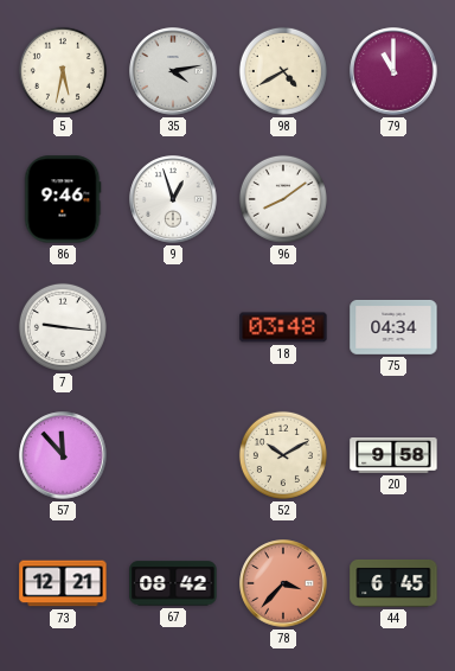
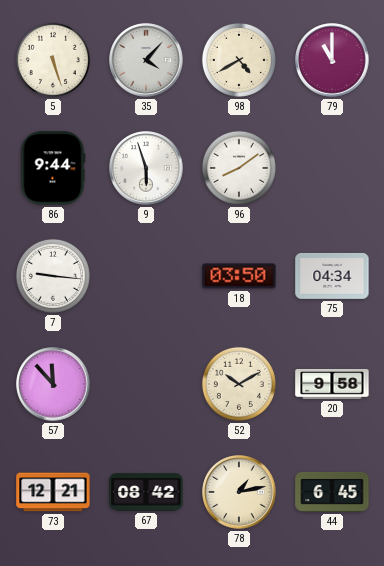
5: 5:32 -> 5:27
35: 4:13 -> 4:07
86: 9:46 -> 9:44
9: 12:57 -> 5:57
18: 03:48 -> 03:50
78: 3:37 -> 1:13
78 dial: salmon -> cream
